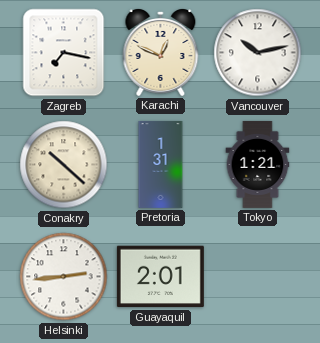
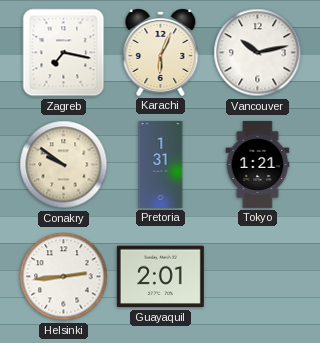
Karachi: 12:49 -> 6:04
Conakry: 10:22 -> 9:51
